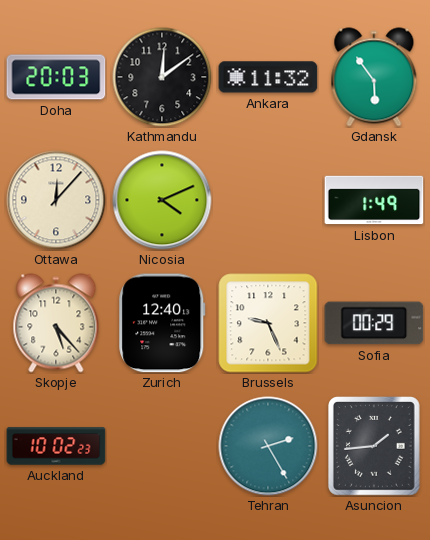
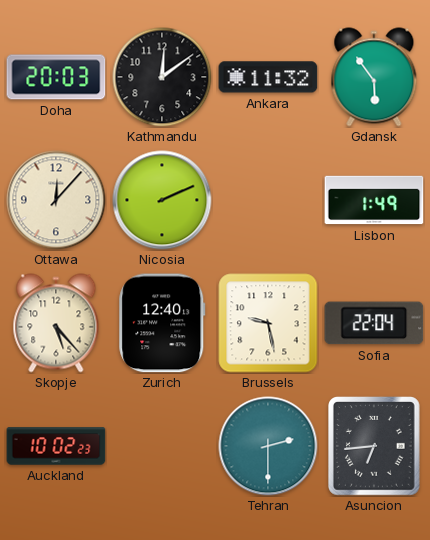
Nicosia: 4:11 -> 2:11
Brussels: 9:26 -> 9:28
Sofia: 00:29 -> 22:04
Tehran: 2:25 -> 2:30
Asuncion: 1:44 -> 6:44
